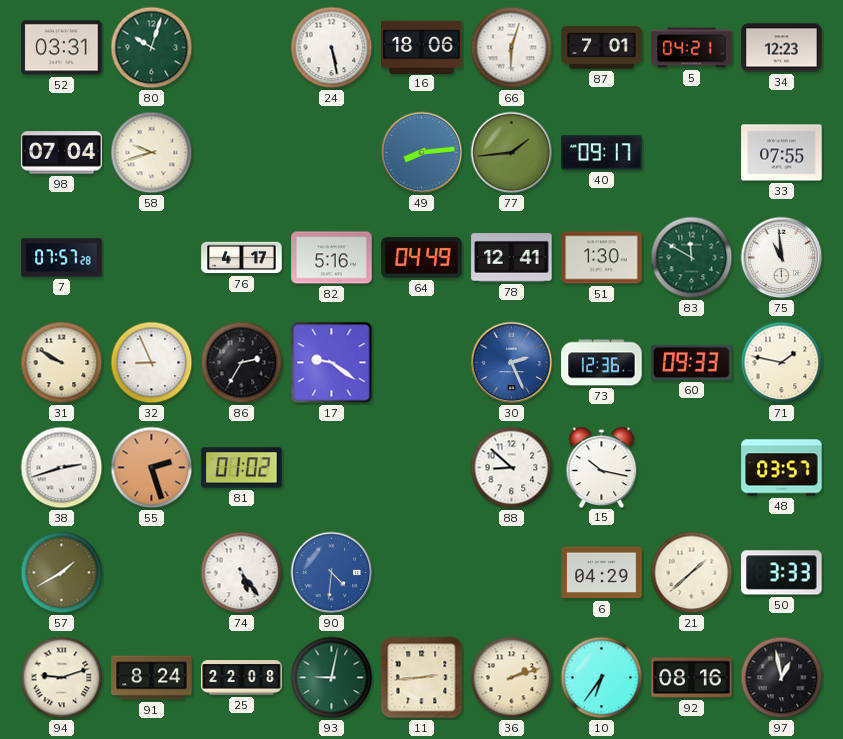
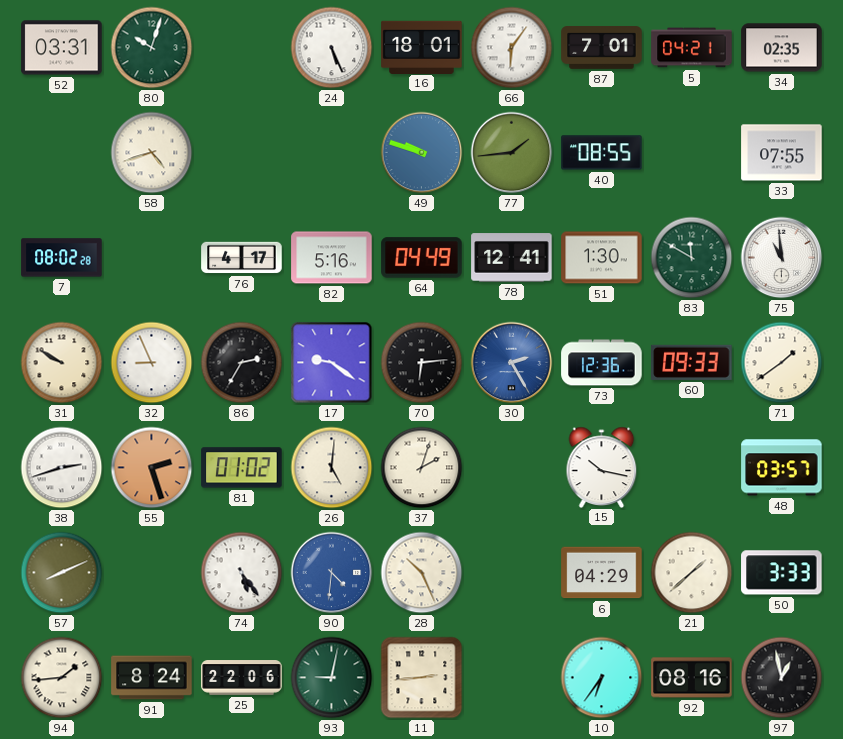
24: 5:28 -> 5:26
16: 18:06 -> 18:01
66: 6:03 -> 6:06
34: 12:23 -> 02:35
98: 07:04 -> none
58: 9:42 -> 4:42
49: 8:14 -> 9:48
40: 09:17 -> 08:55
7: 07:57 -> 08:02
70: none -> 6:14
30: 2:26 -> 2:25
71: 1:47 -> 1:39
26: none -> 5:01
37: none -> 2:03
88: 8:52 -> none
57: 1:40 -> 8:11
28: none -> 10:26
94: 9:12 -> 1:44
25: 22:08 -> 22:06
36: 2:12 -> none
